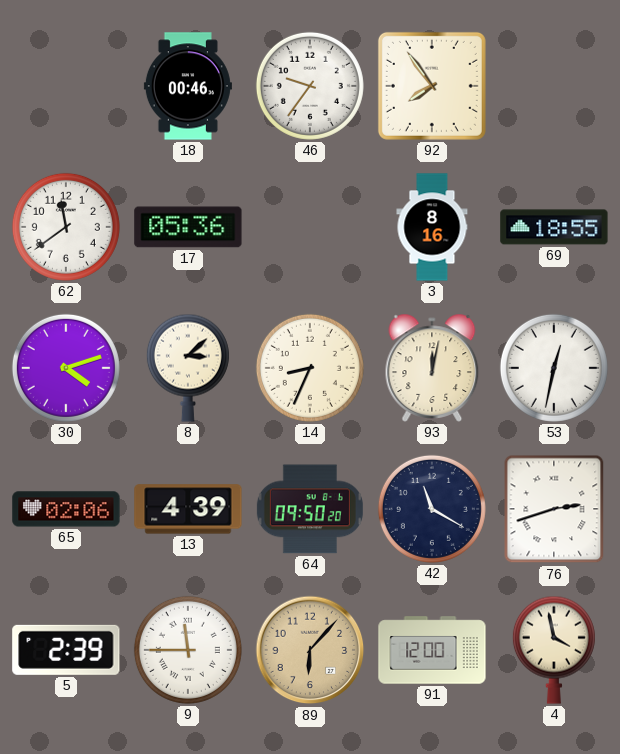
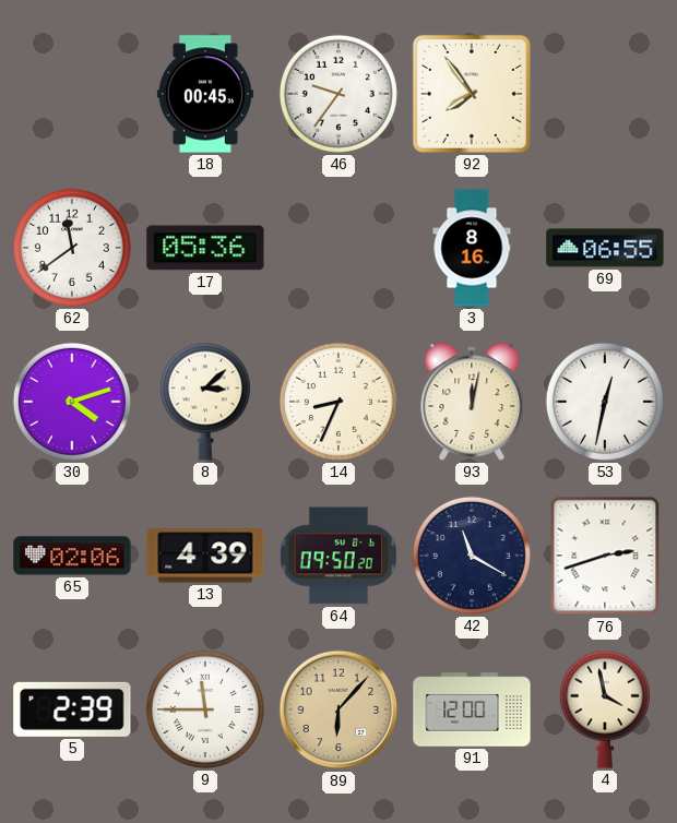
18: 00:46 -> 00:45
69: 18:55 -> 06:55
